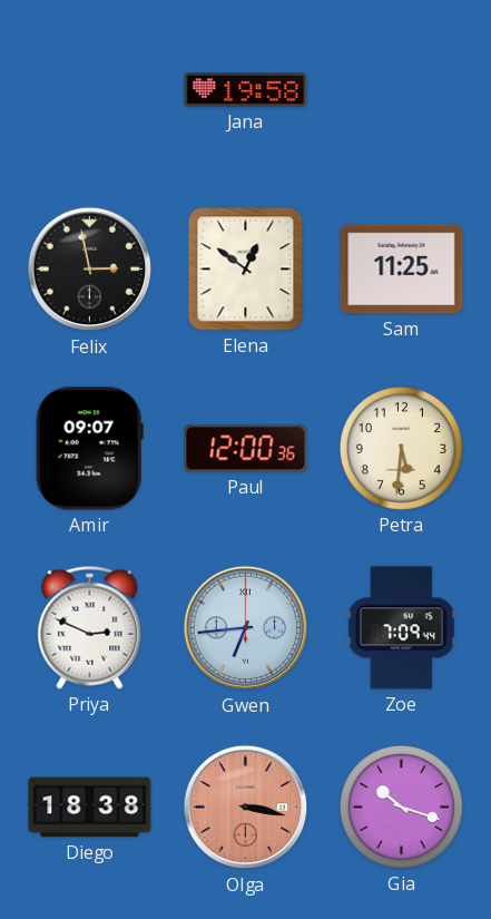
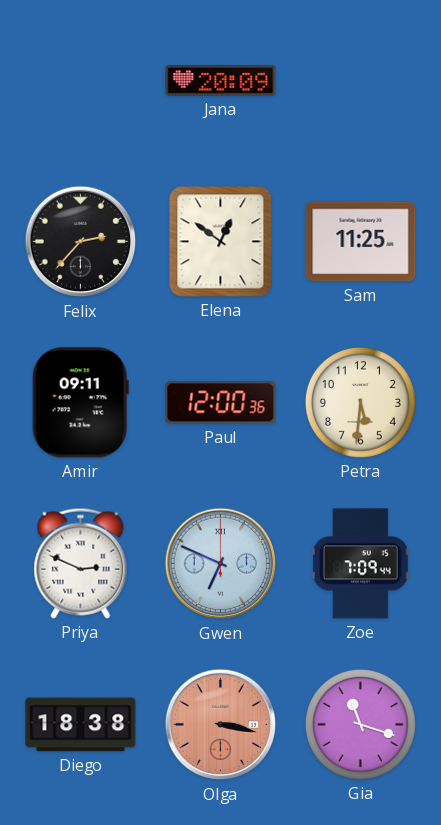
Jana: 19:58 -> 20:09
Felix: 2:58 -> 2:37
Amir: 09:07 -> 09:11
Gwen: 6:44 -> 6:49
Gia: 10:18 -> 11:18
